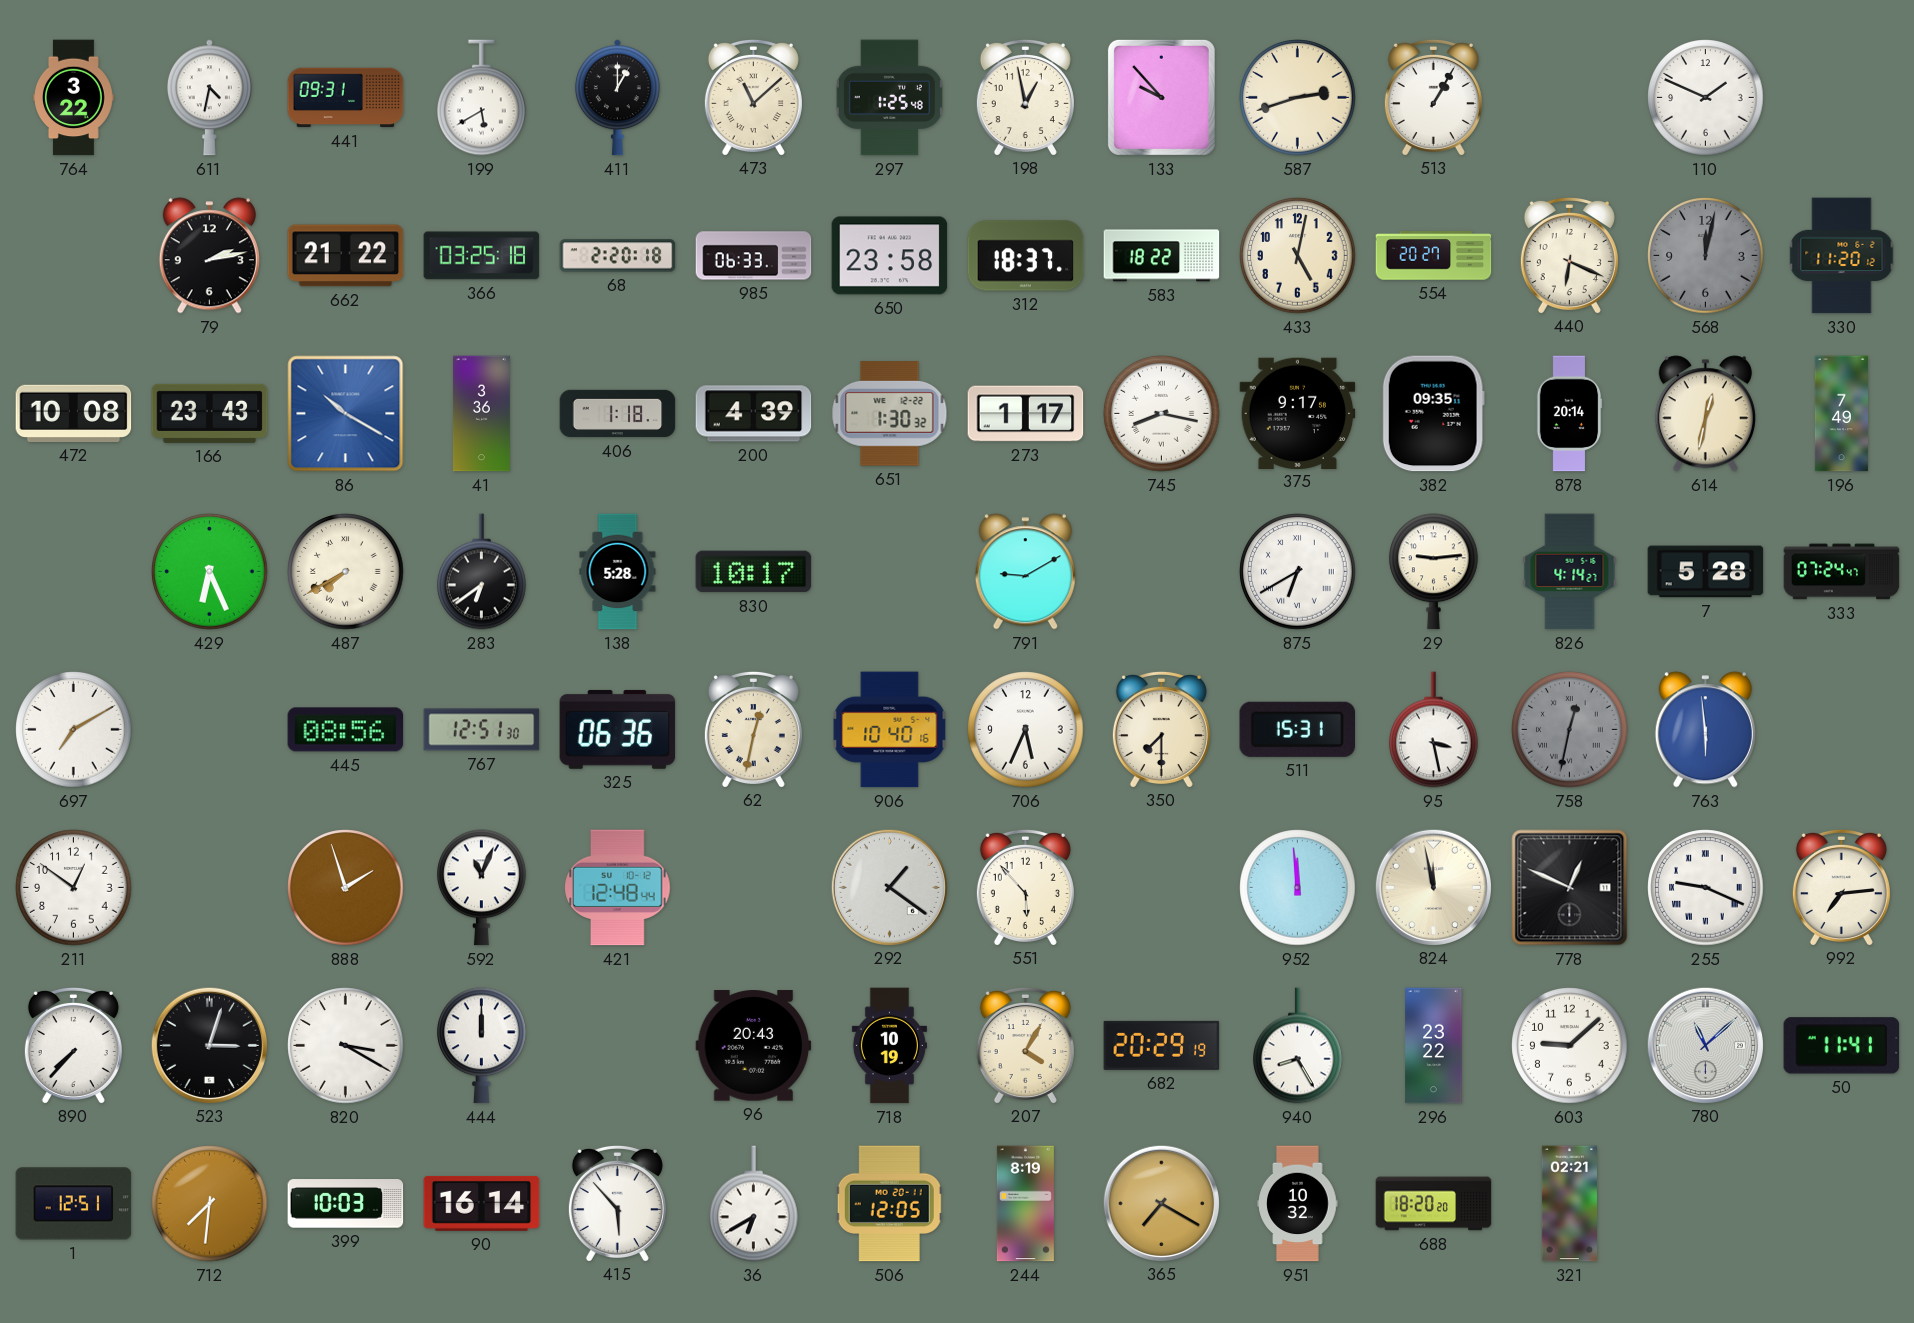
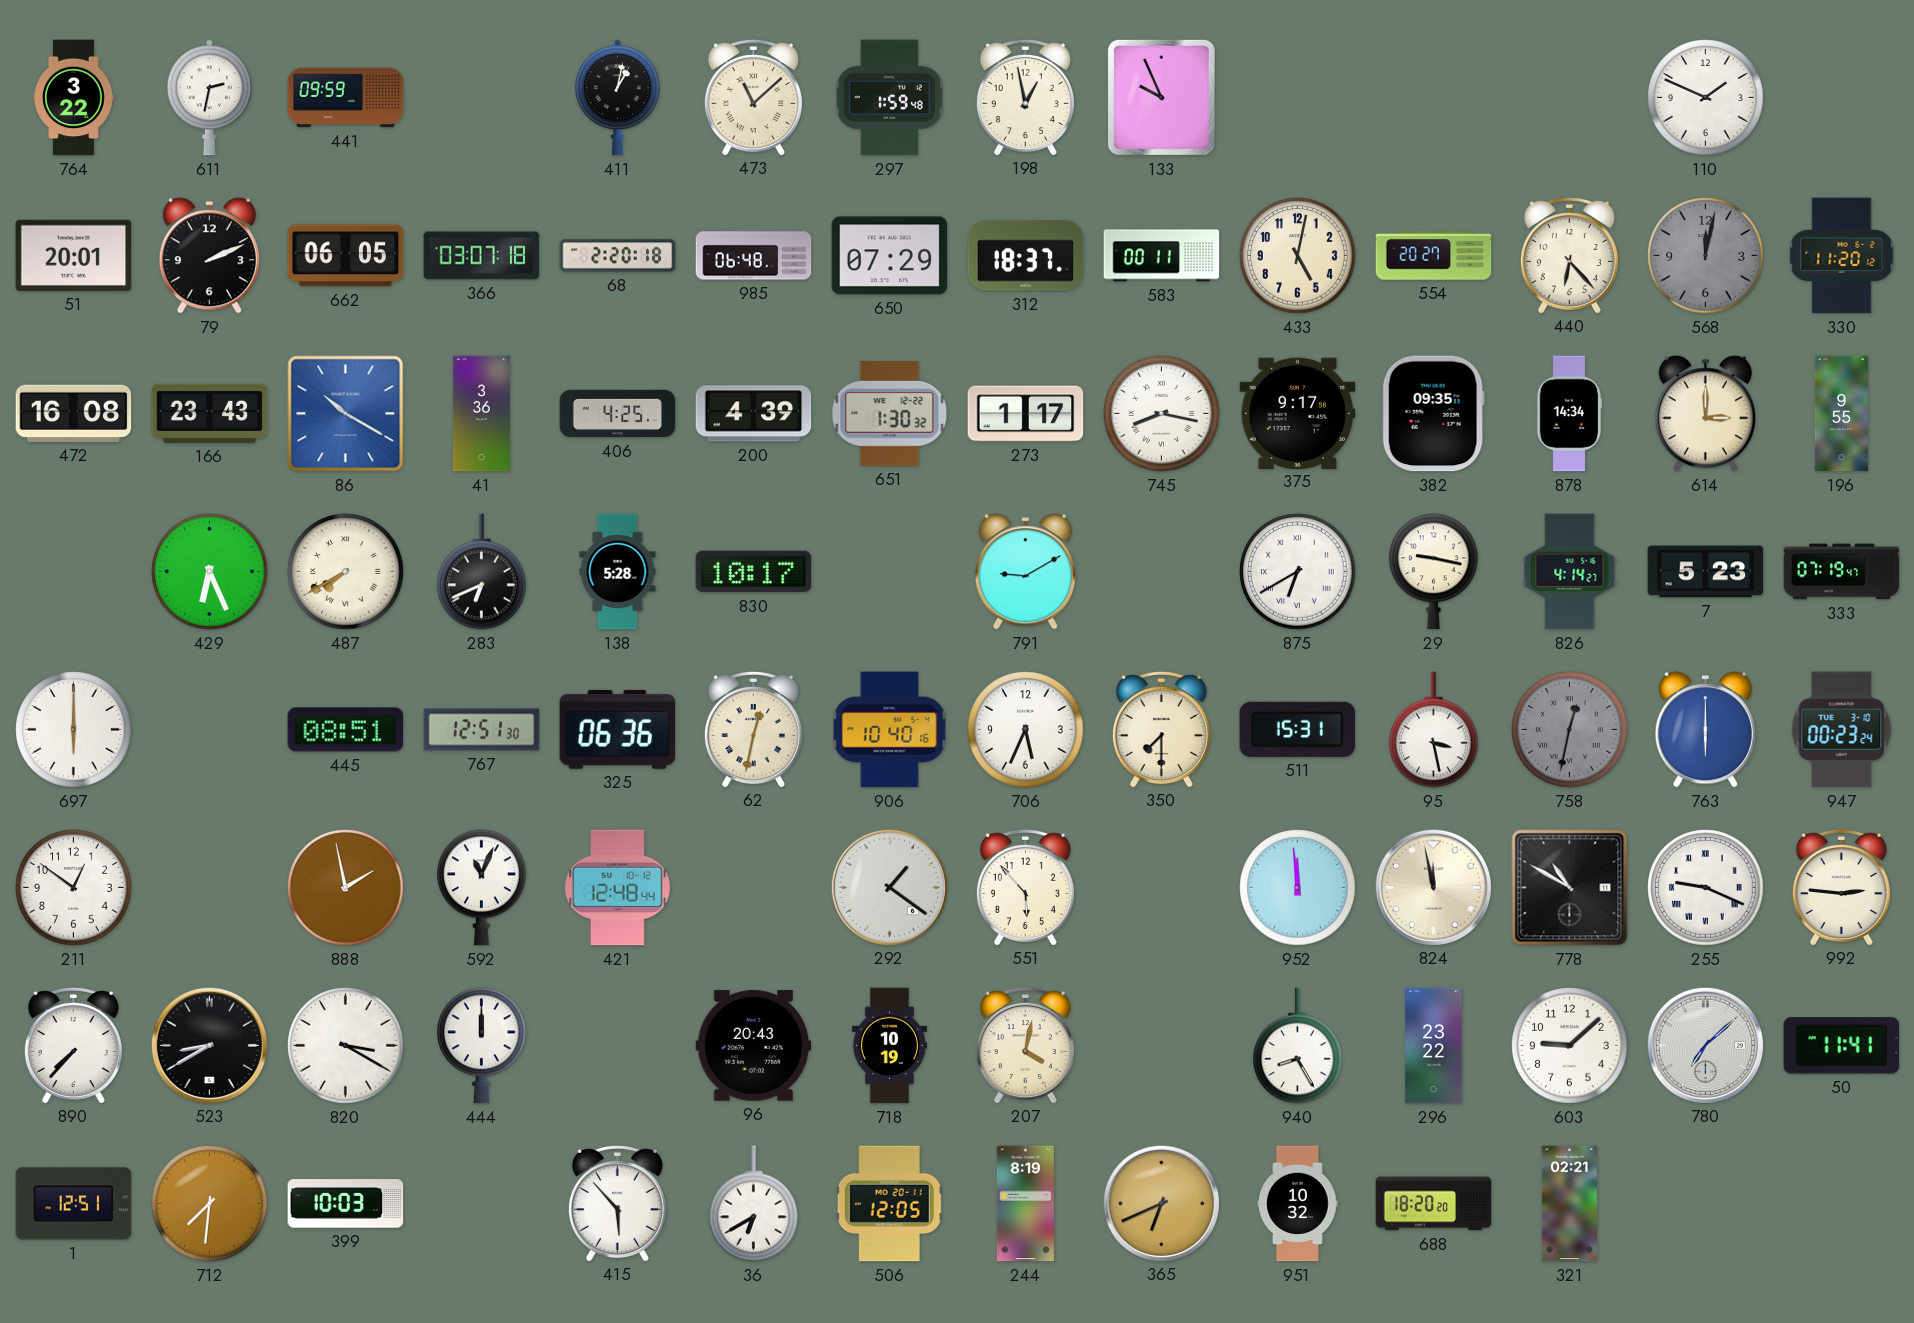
611: 4:32 -> 2:32
441: 09:31 -> 09:59
199: 5:40 -> none
411: 1:00 -> 1:02
297: 1:25 -> 1:59
133: 9:53 -> 9:56
587: 2:42 -> none
513: 1:05 -> none
51: none -> 20:01
79: 2:13 -> 2:11
662: 21:22 -> 06:05
366: 03:25 -> 03:07
985: 06:33 -> 06:48
650: 23:58 -> 07:29
583: 18:22 -> 00:11
440: 6:19 -> 6:23
472: 10:08 -> 16:08
406: 1:18 -> 4:25
878: 20:14 -> 14:34
614: 12:32 -> 3:00
196: 7:49 -> 9:55
283: 6:39 -> 6:41
29: 9:14 -> 9:17
7: 5:28 -> 5:23
333: 07:24 -> 07:19
697: 7:10 -> 6:00
445: 08:56 -> 08:51
763: 5:59 -> 6:00
947: none -> 00:23
888: 1:57 -> 1:58
778: 12:49 -> 10:50
992: 7:14 -> 2:46
523: 3:03 -> 8:40
207: 4:05 -> 4:02
682: 20:29 -> none
780: 11:08 -> 7:08
90: 16:14 -> none
365: 7:20 -> 6:41
